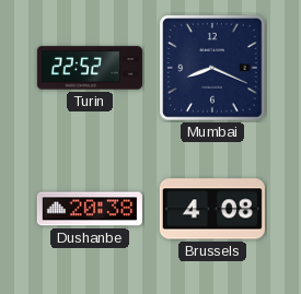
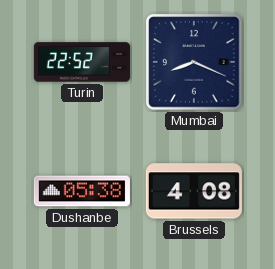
Dushanbe: 20:38 -> 05:38
